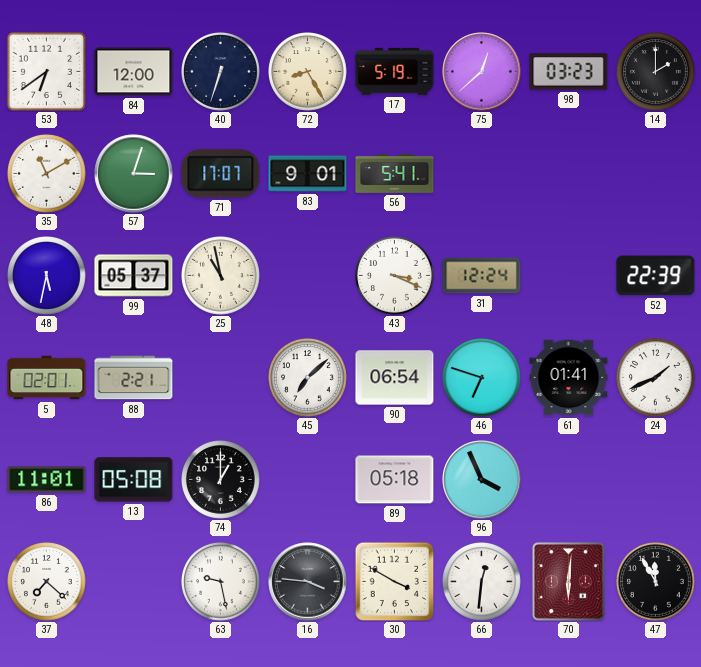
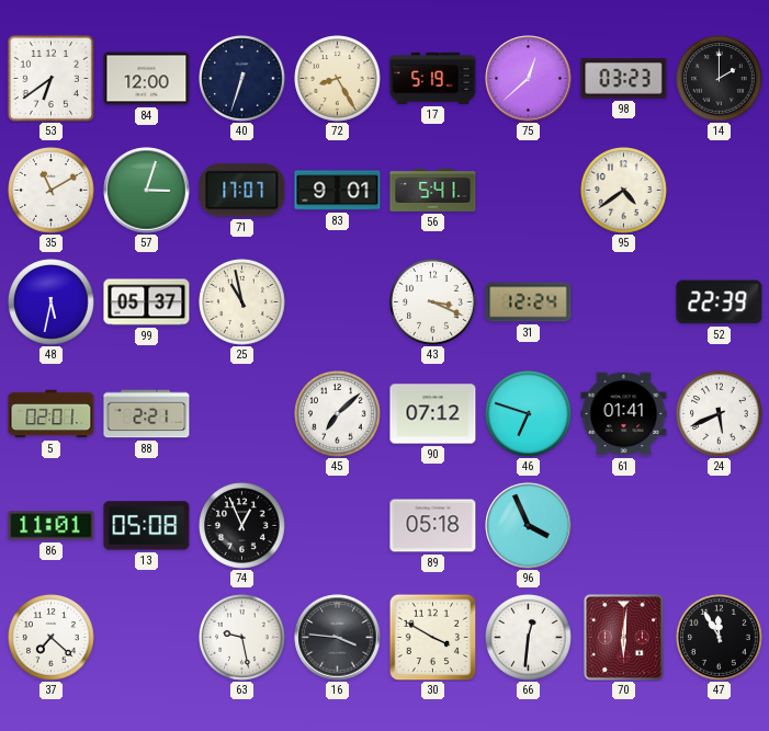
95: none -> 4:39
90: 06:54 -> 07:12
24: 1:41 -> 5:41
74: 1:00 -> 12:56
